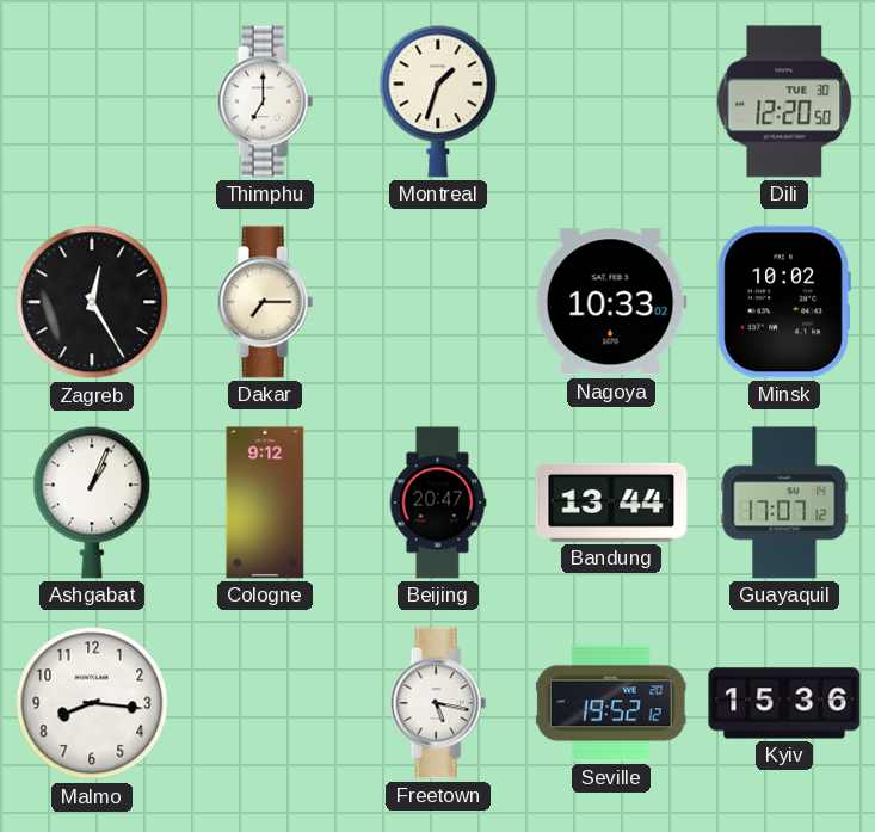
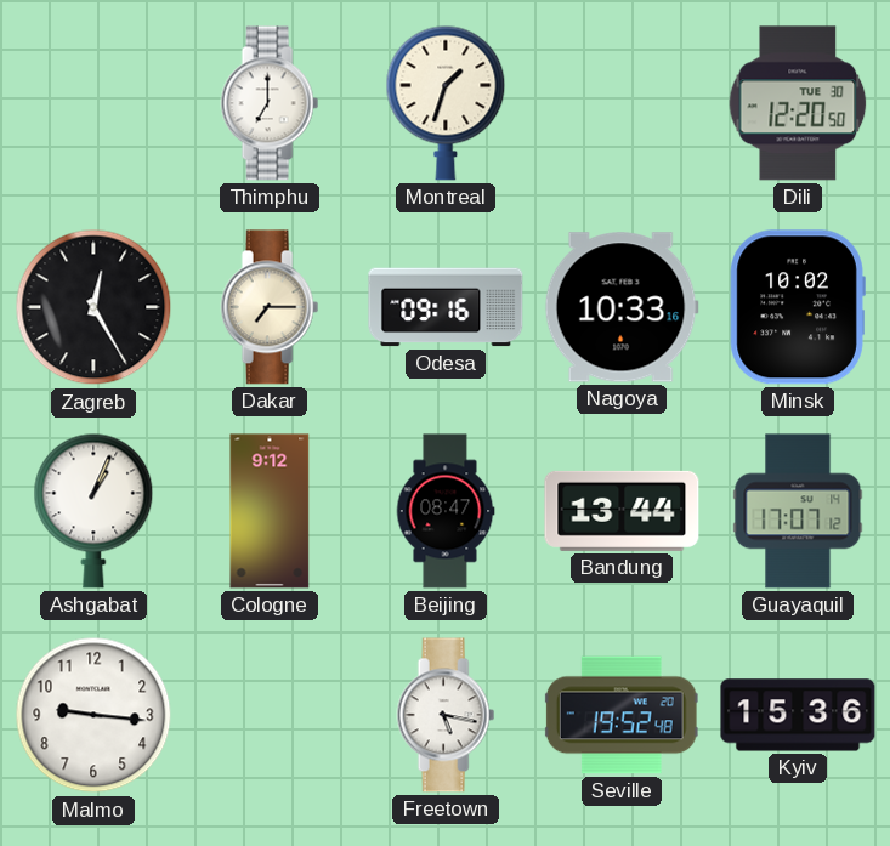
Odesa: none -> 09:16
Nagoya: 10:33:02 -> 10:33:16
Beijing: 20:47 -> 08:47
Malmo: 8:16 -> 9:16
Seville: 19:52:12 -> 19:52:48
